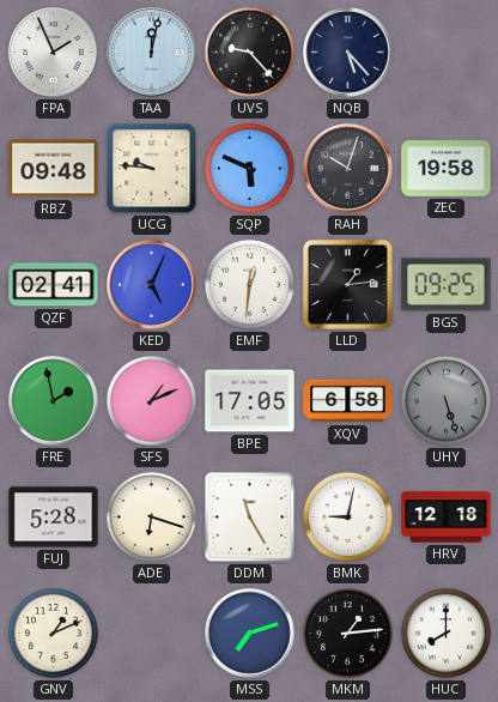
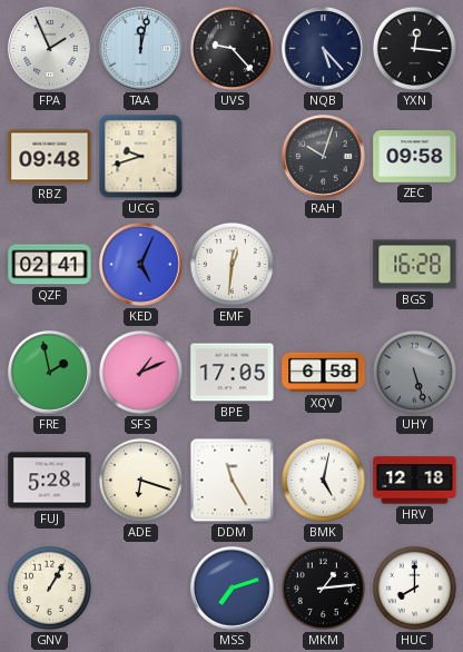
YXN: none -> 12:16
UCG: 9:46 -> 9:42
SQP: 5:49 -> none
ZEC: 19:58 -> 09:58
LLD: 1:14 -> none
BGS: 09:25 -> 16:28
BMK: 9:02 -> 5:02
GNV: 1:11 -> 1:05
